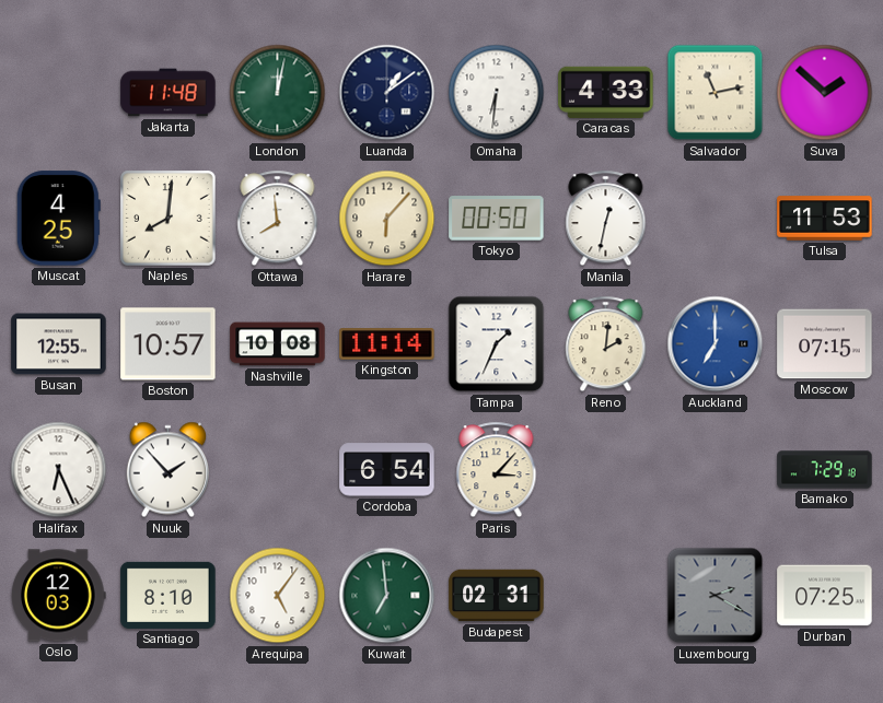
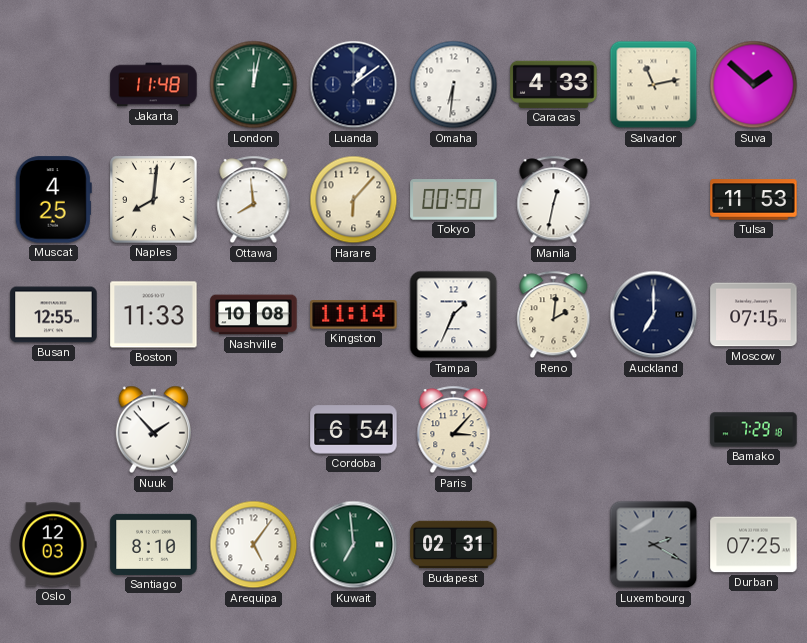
Boston: 10:57 -> 11:33
Auckland dial: blue -> navy
Halifax: 6:26 -> none
